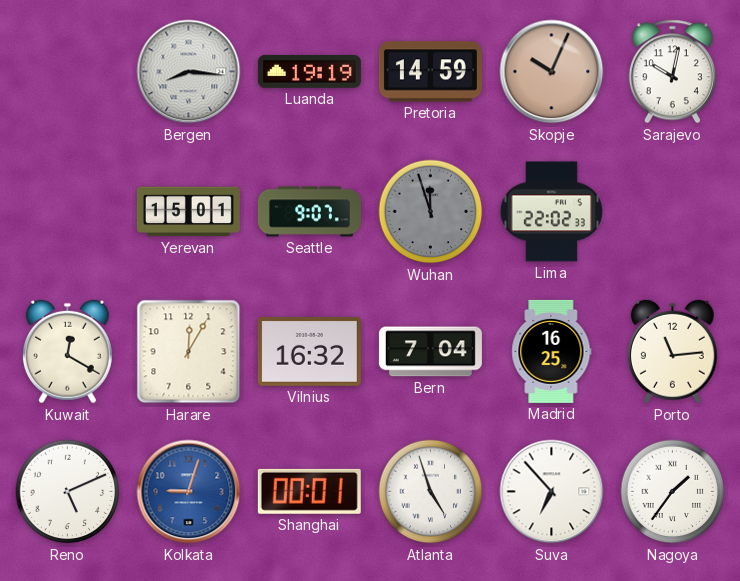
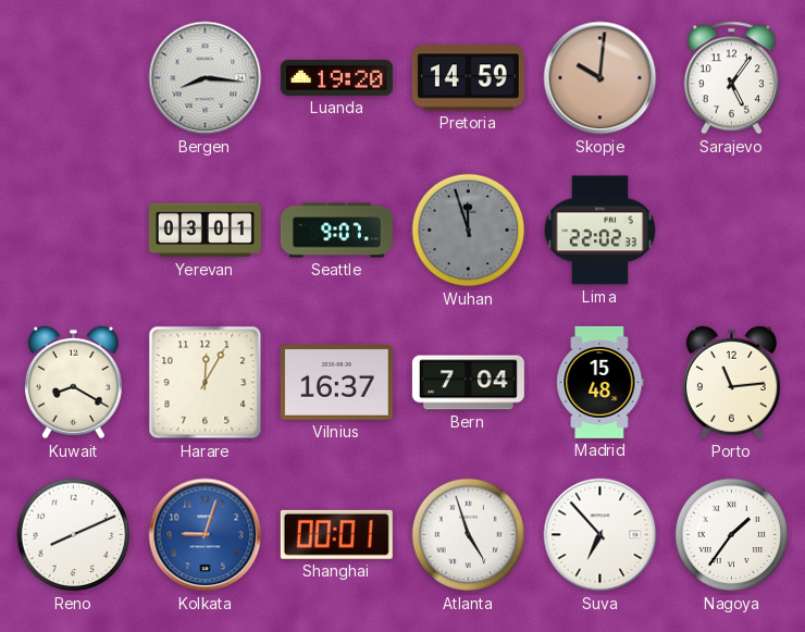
Luanda: 19:19 -> 19:20
Skopje: 10:04 -> 10:01
Sarajevo: 10:02 -> 5:06
Yerevan: 15:01 -> 03:01
Kuwait: 12:20 -> 8:20
Vilnius: 16:32 -> 16:37
Madrid: 16:25 -> 15:48
Reno: 5:11 -> 8:11
